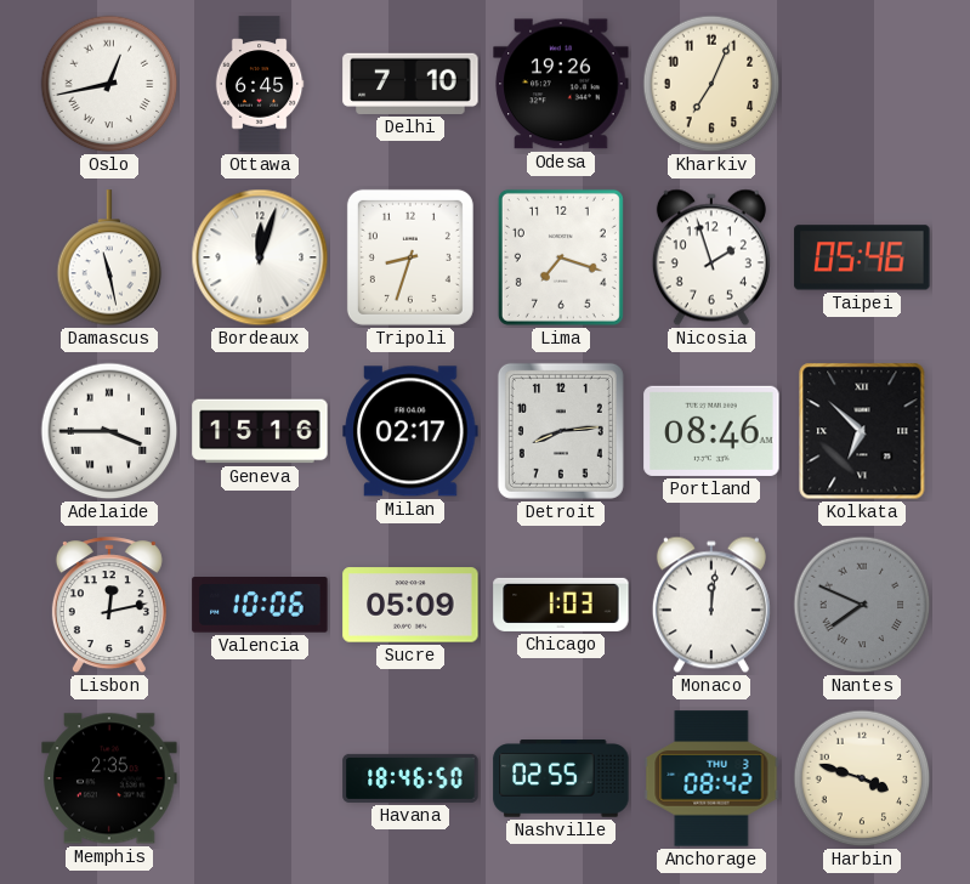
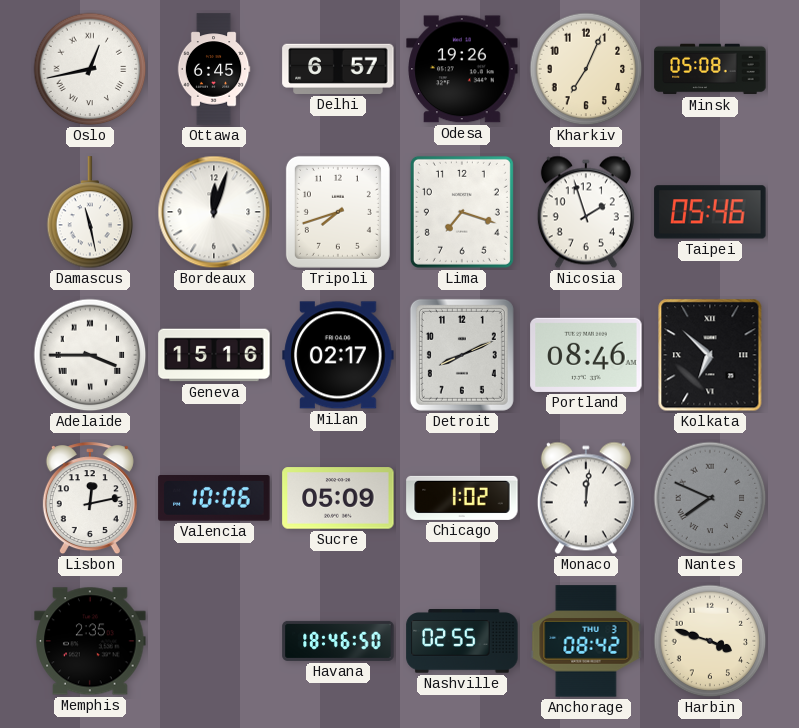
Delhi: 7:10 -> 6:57
Minsk: none -> 05:08
Tripoli: 8:33 -> 7:42
Detroit: 8:14 -> 8:11
Chicago: 1:03 -> 1:02
